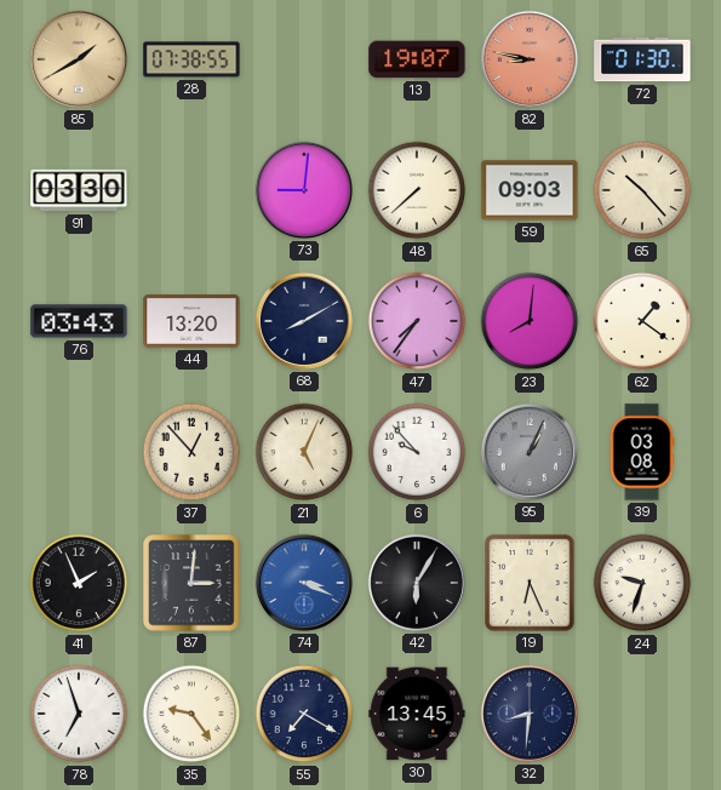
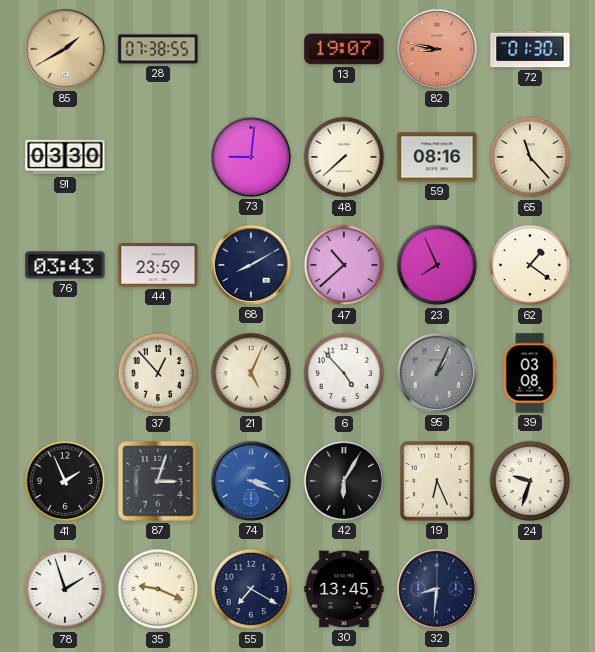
59: 09:03 -> 08:16
65: 10:23 -> 11:23
44: 13:20 -> 23:59
47: 7:36 -> 10:38
23: 8:01 -> 7:56
6: 9:53 -> 4:53
87: 3:01 -> 3:03
78: 6:57 -> 1:57
35: 9:24 -> 9:19
